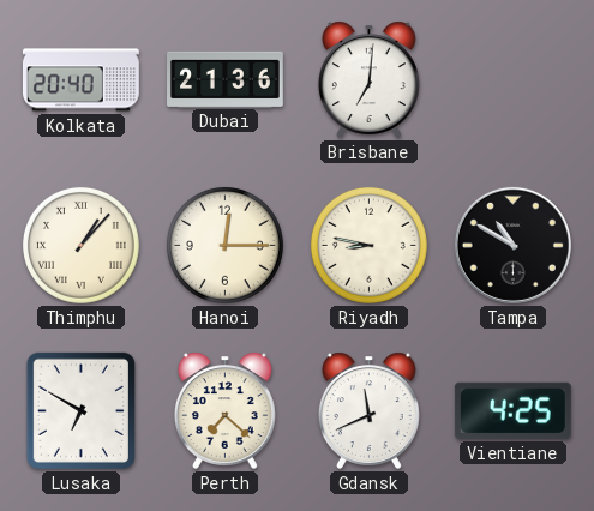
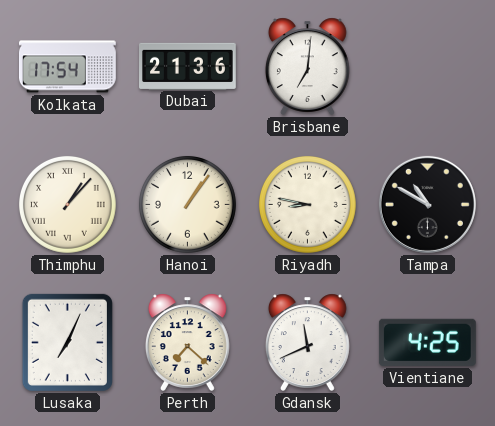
Kolkata: 20:40 -> 17:54
Hanoi: 12:15 -> 1:06
Lusaka: 6:50 -> 7:04
